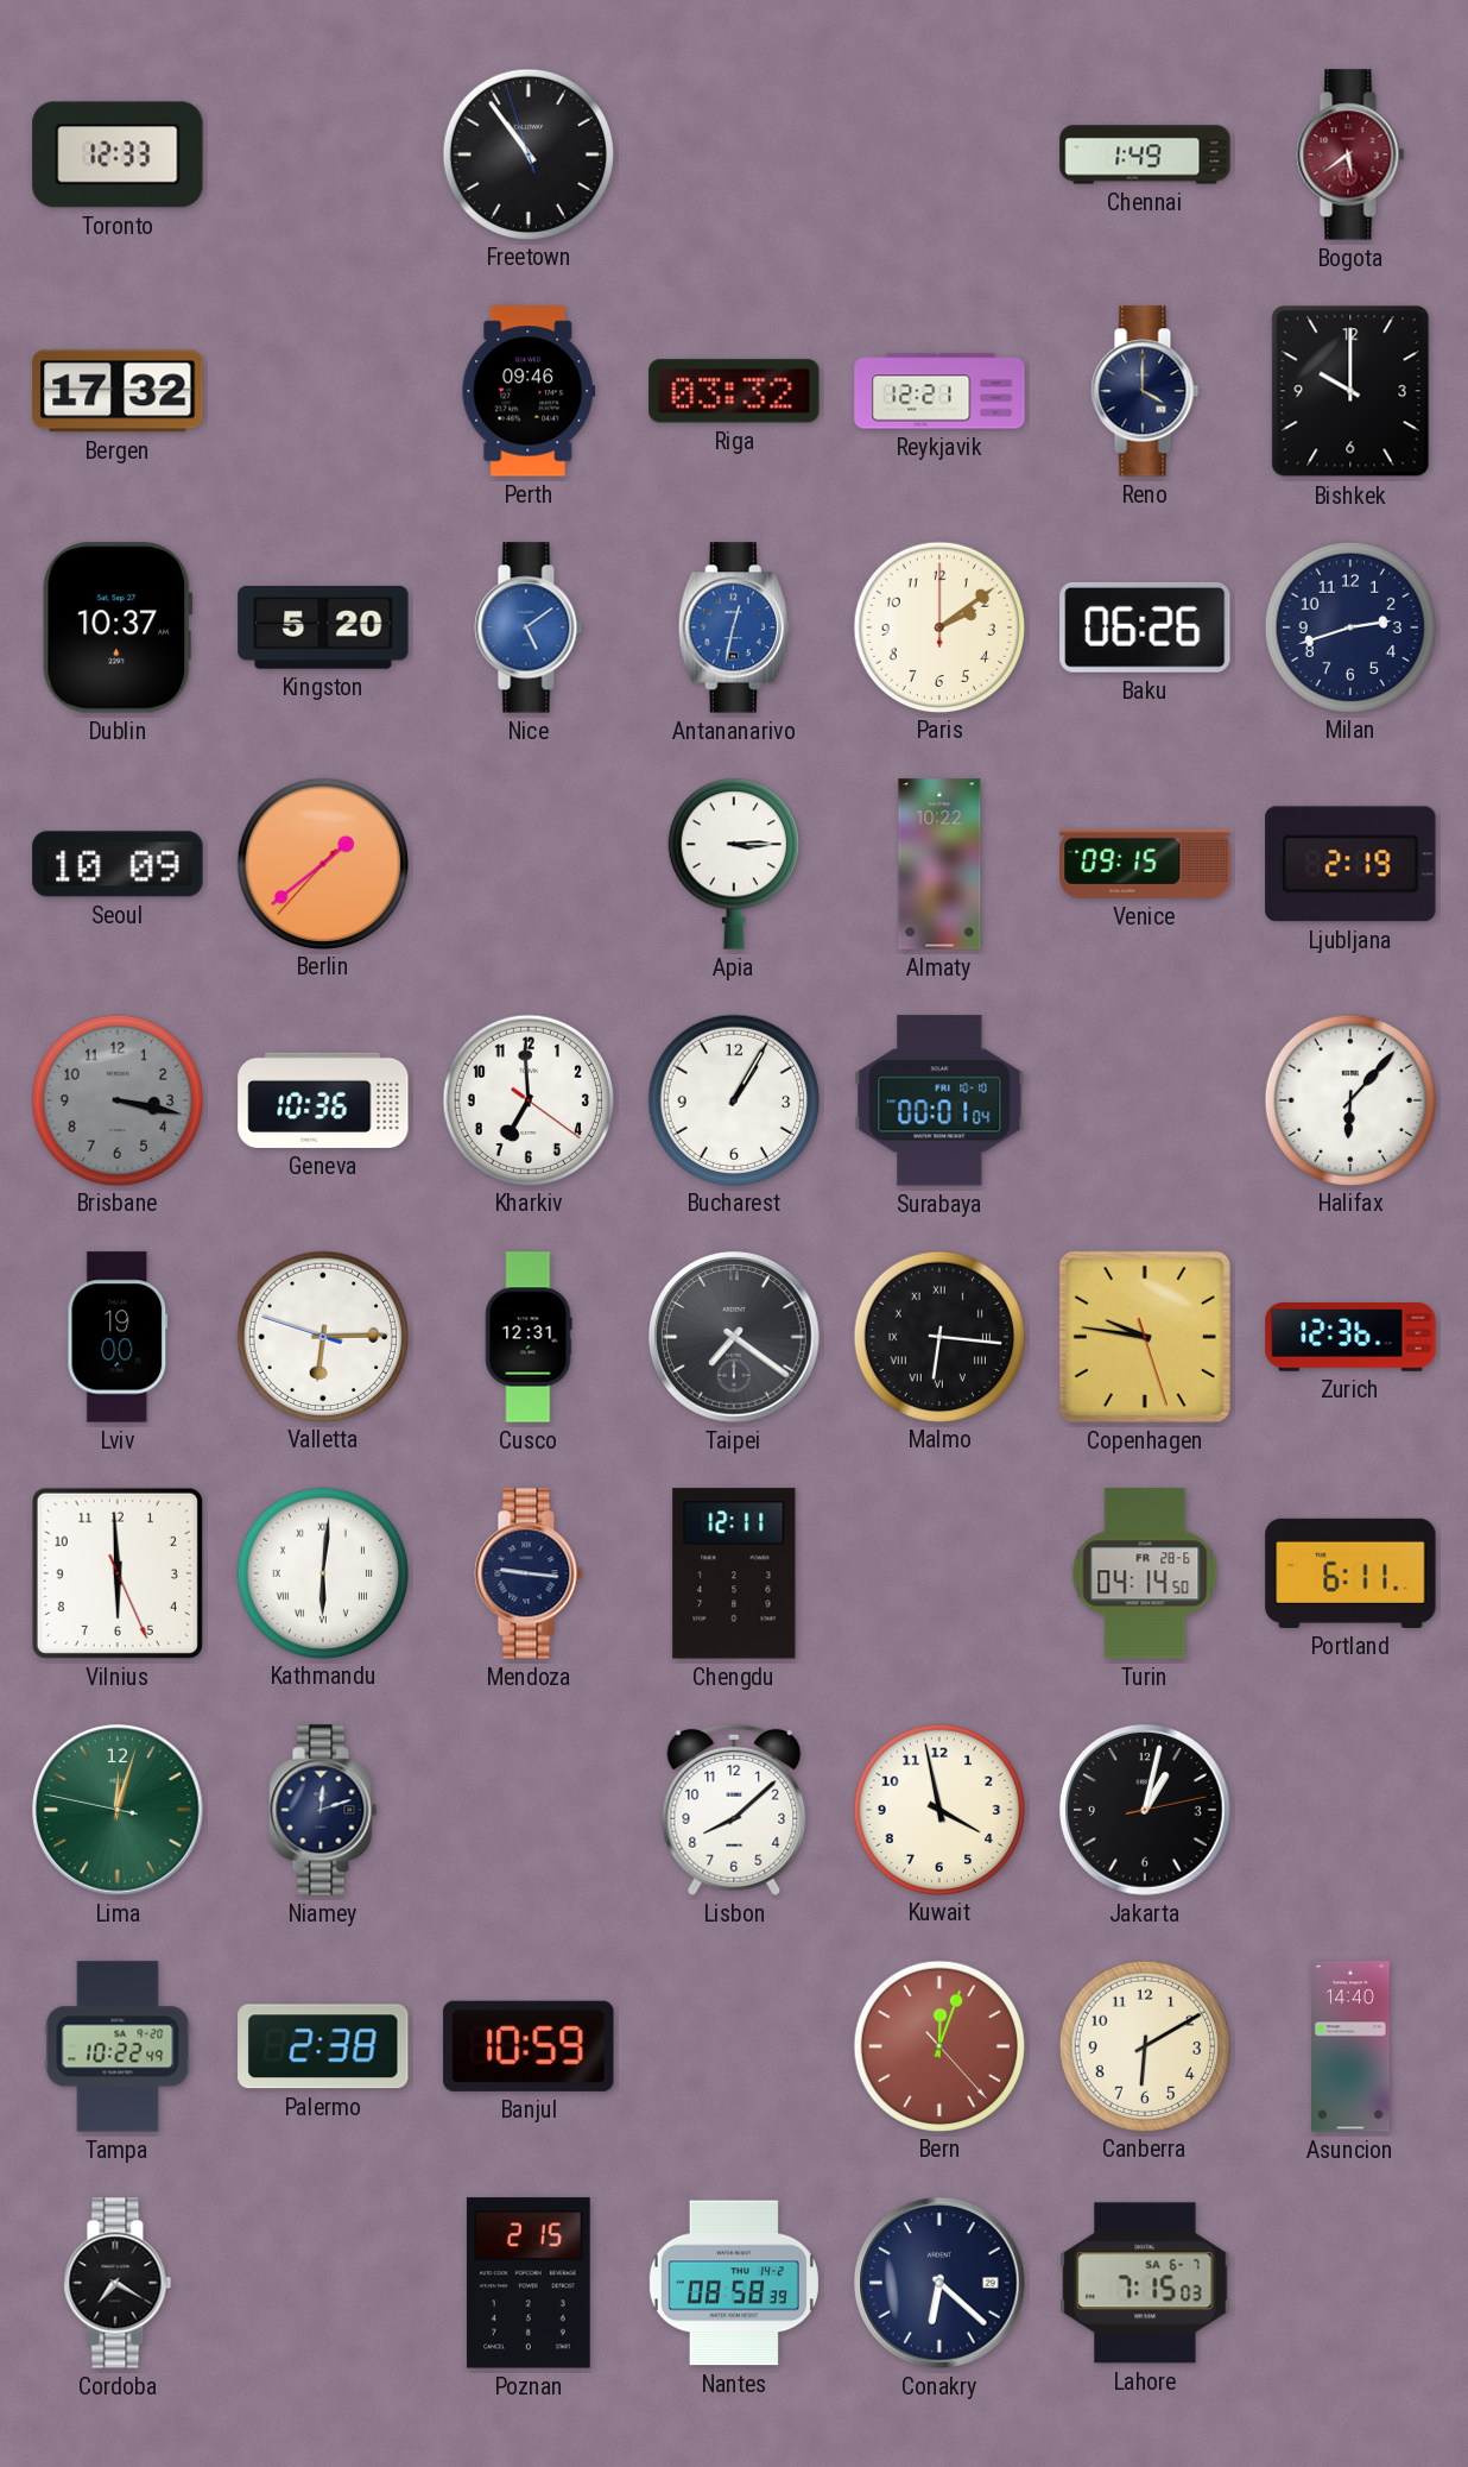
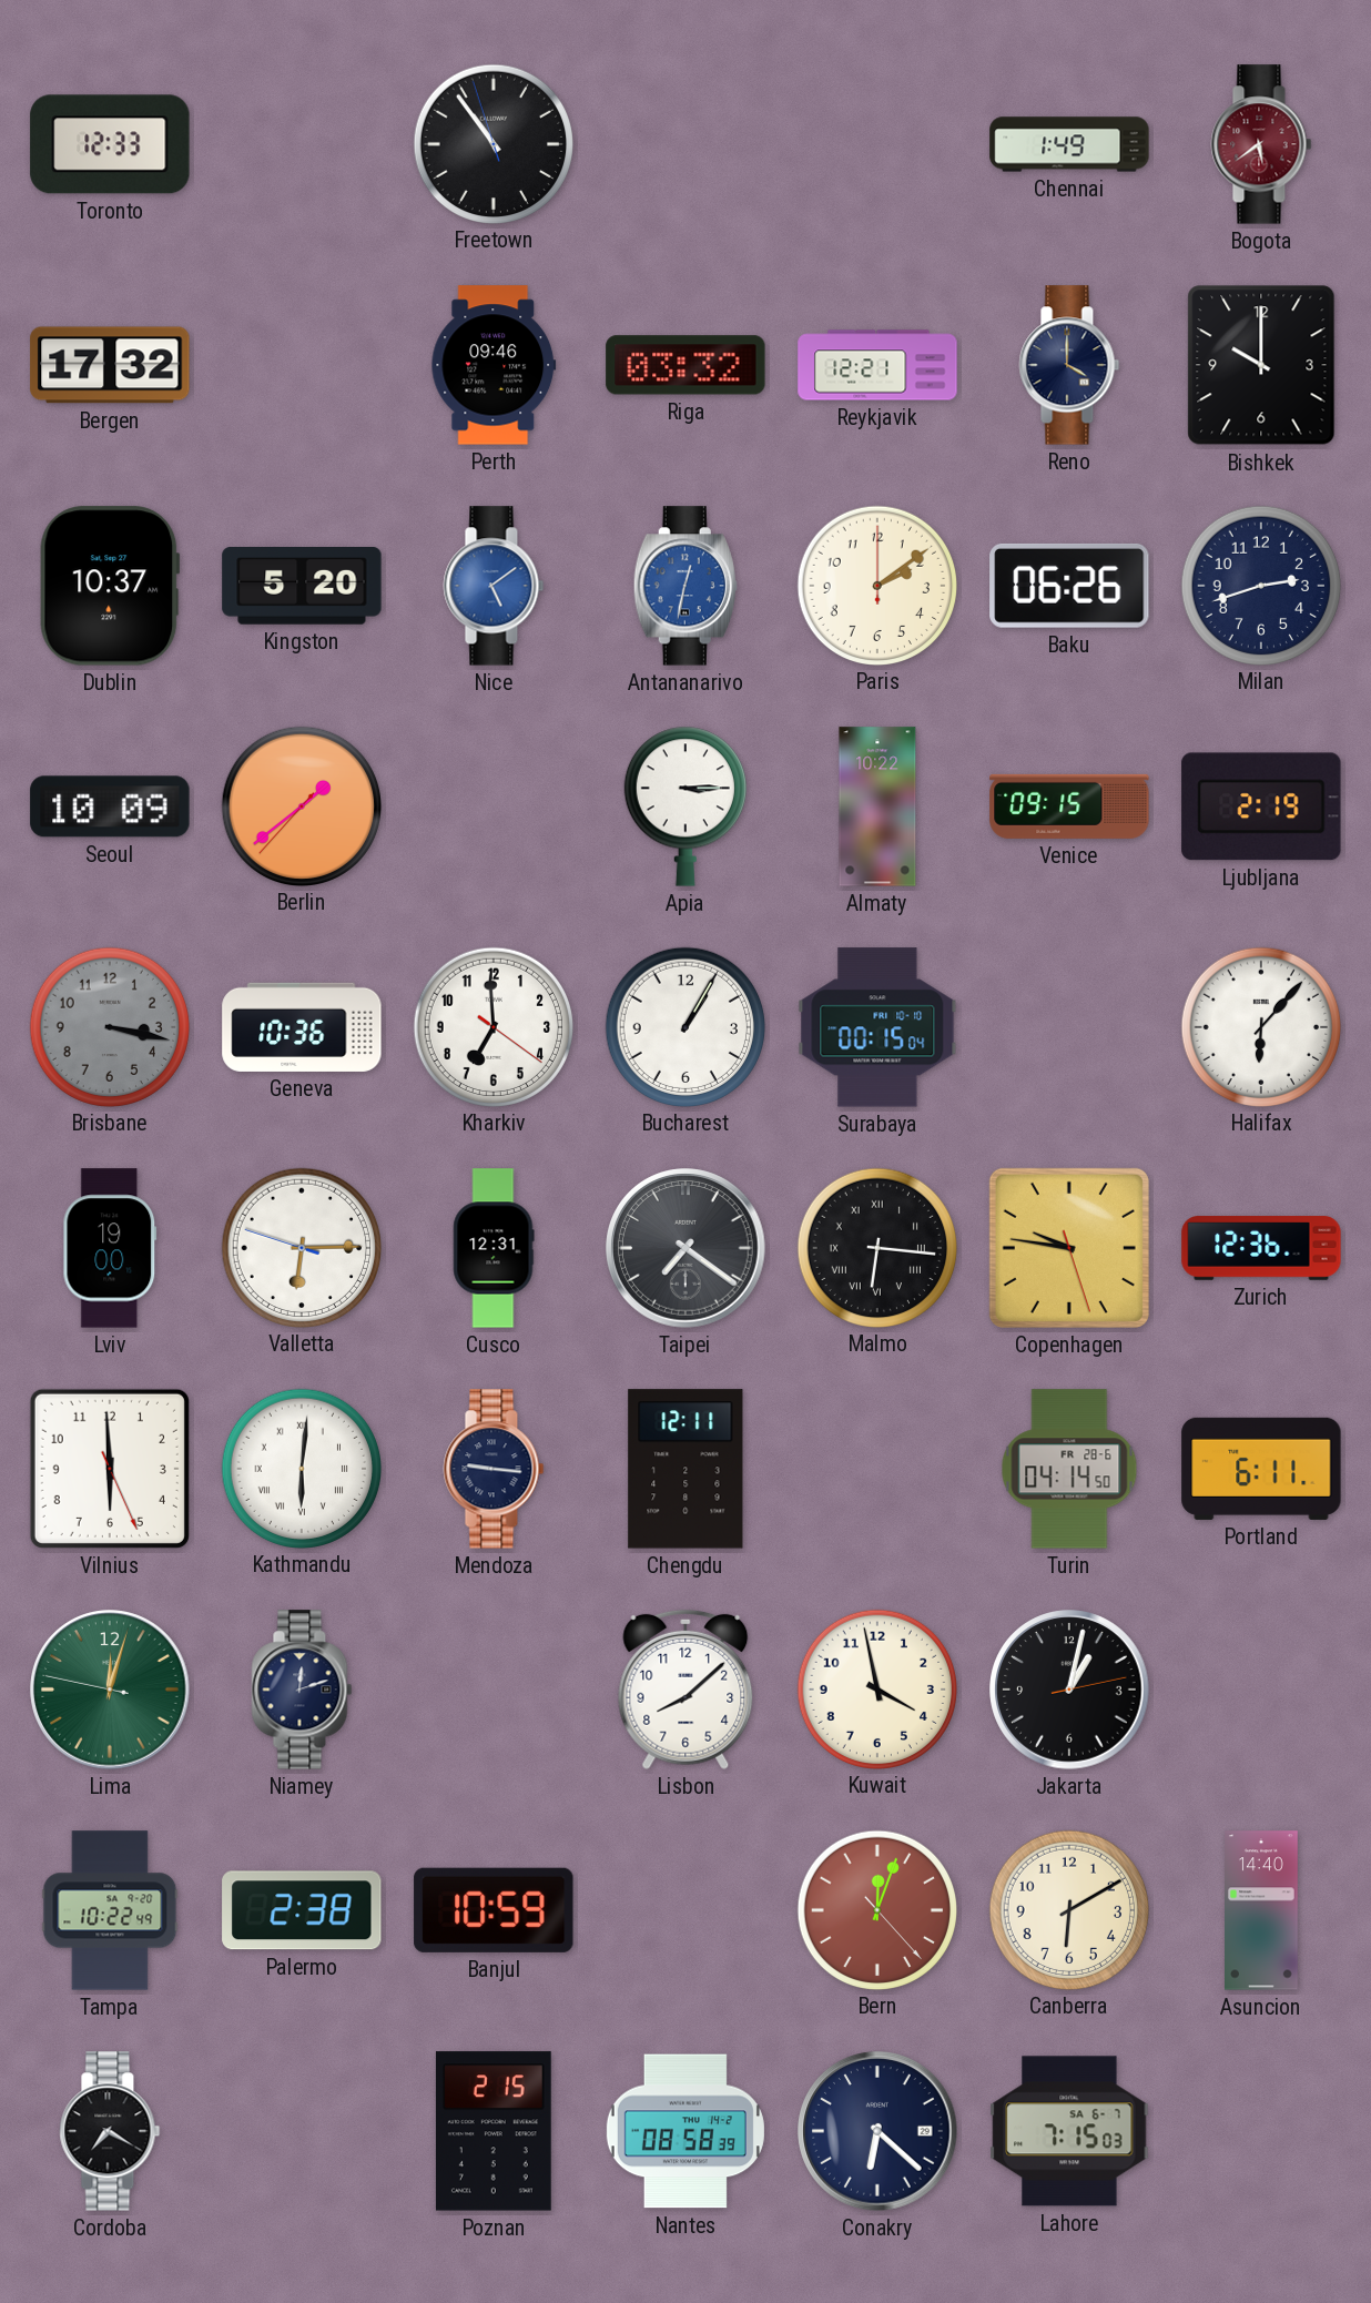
Surabaya: 00:01 -> 00:15
